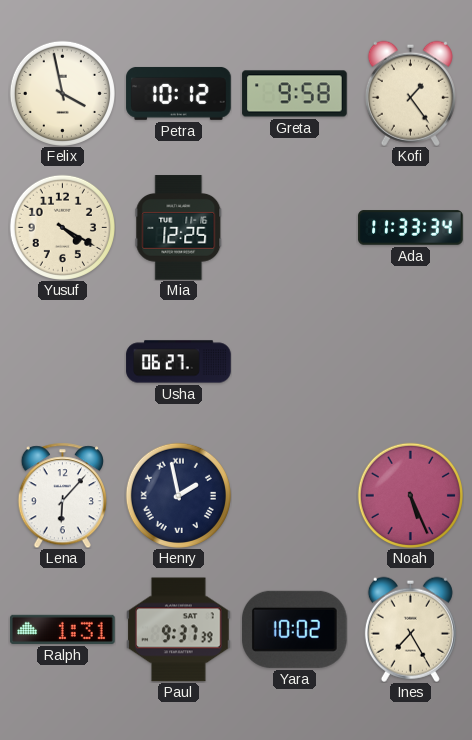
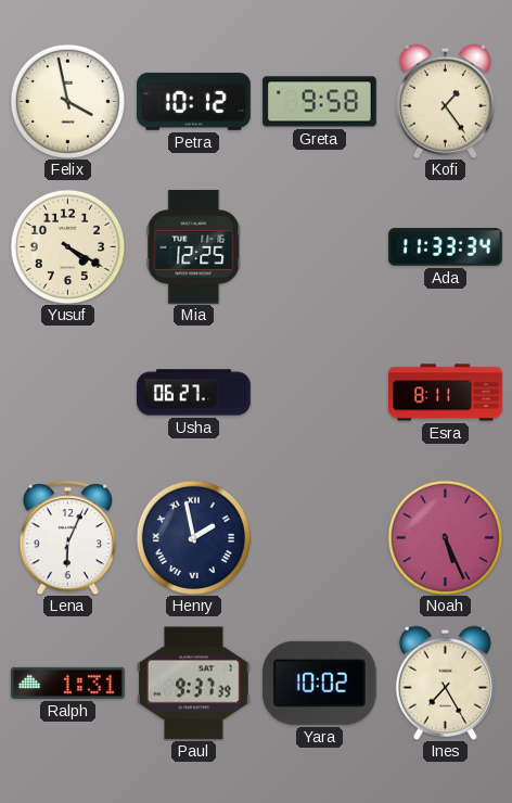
Esra: none -> 8:11
Lena: 6:07 -> 6:04
